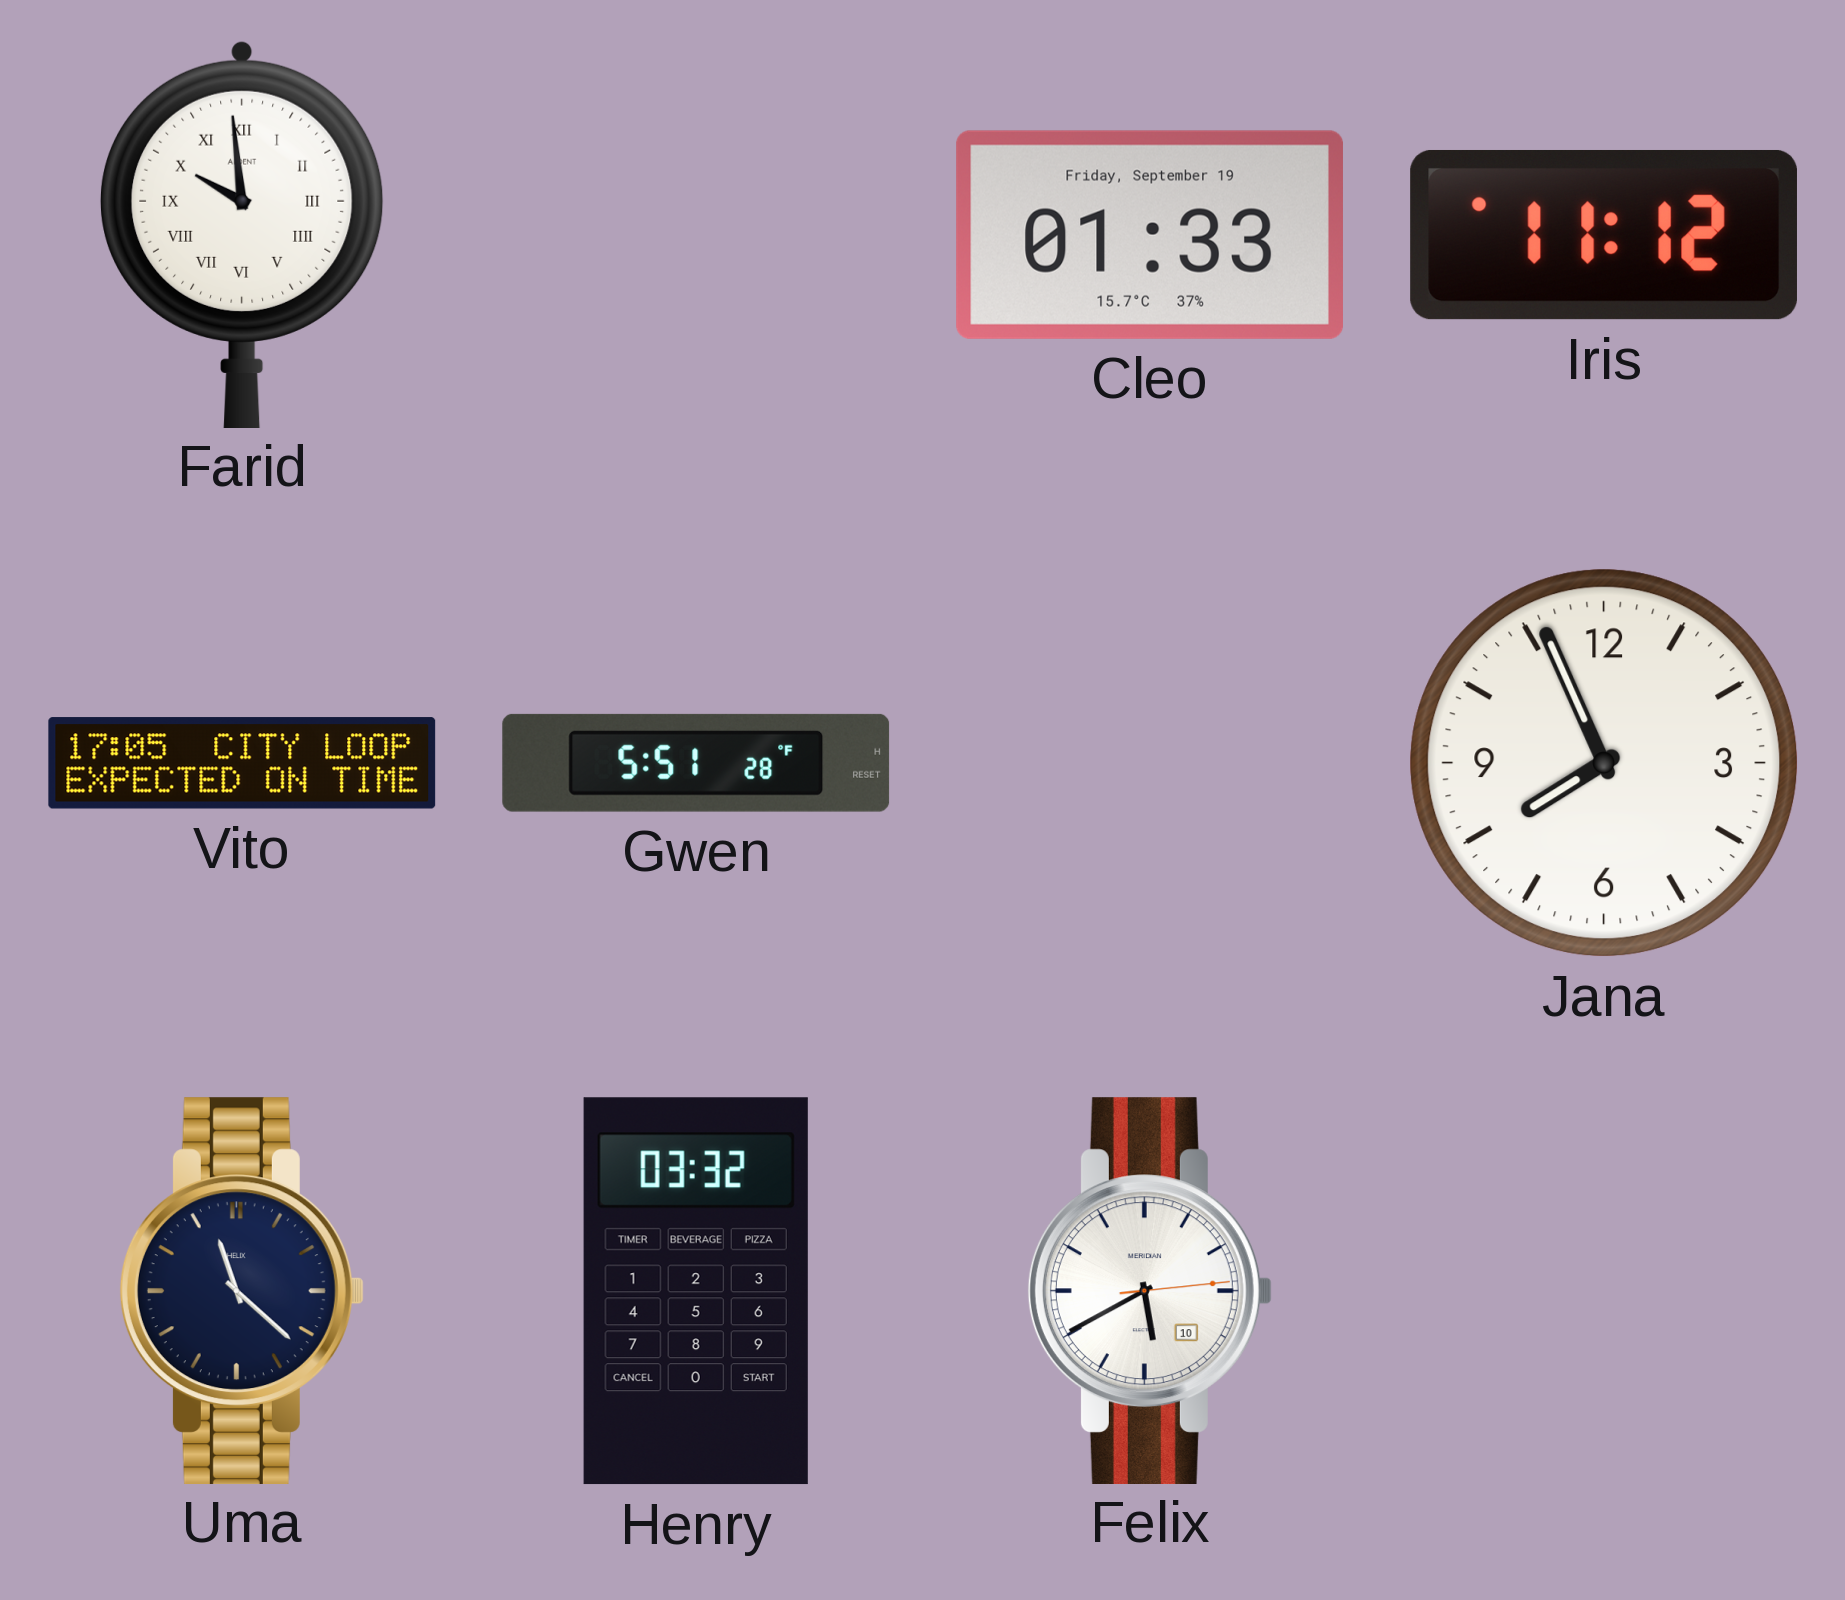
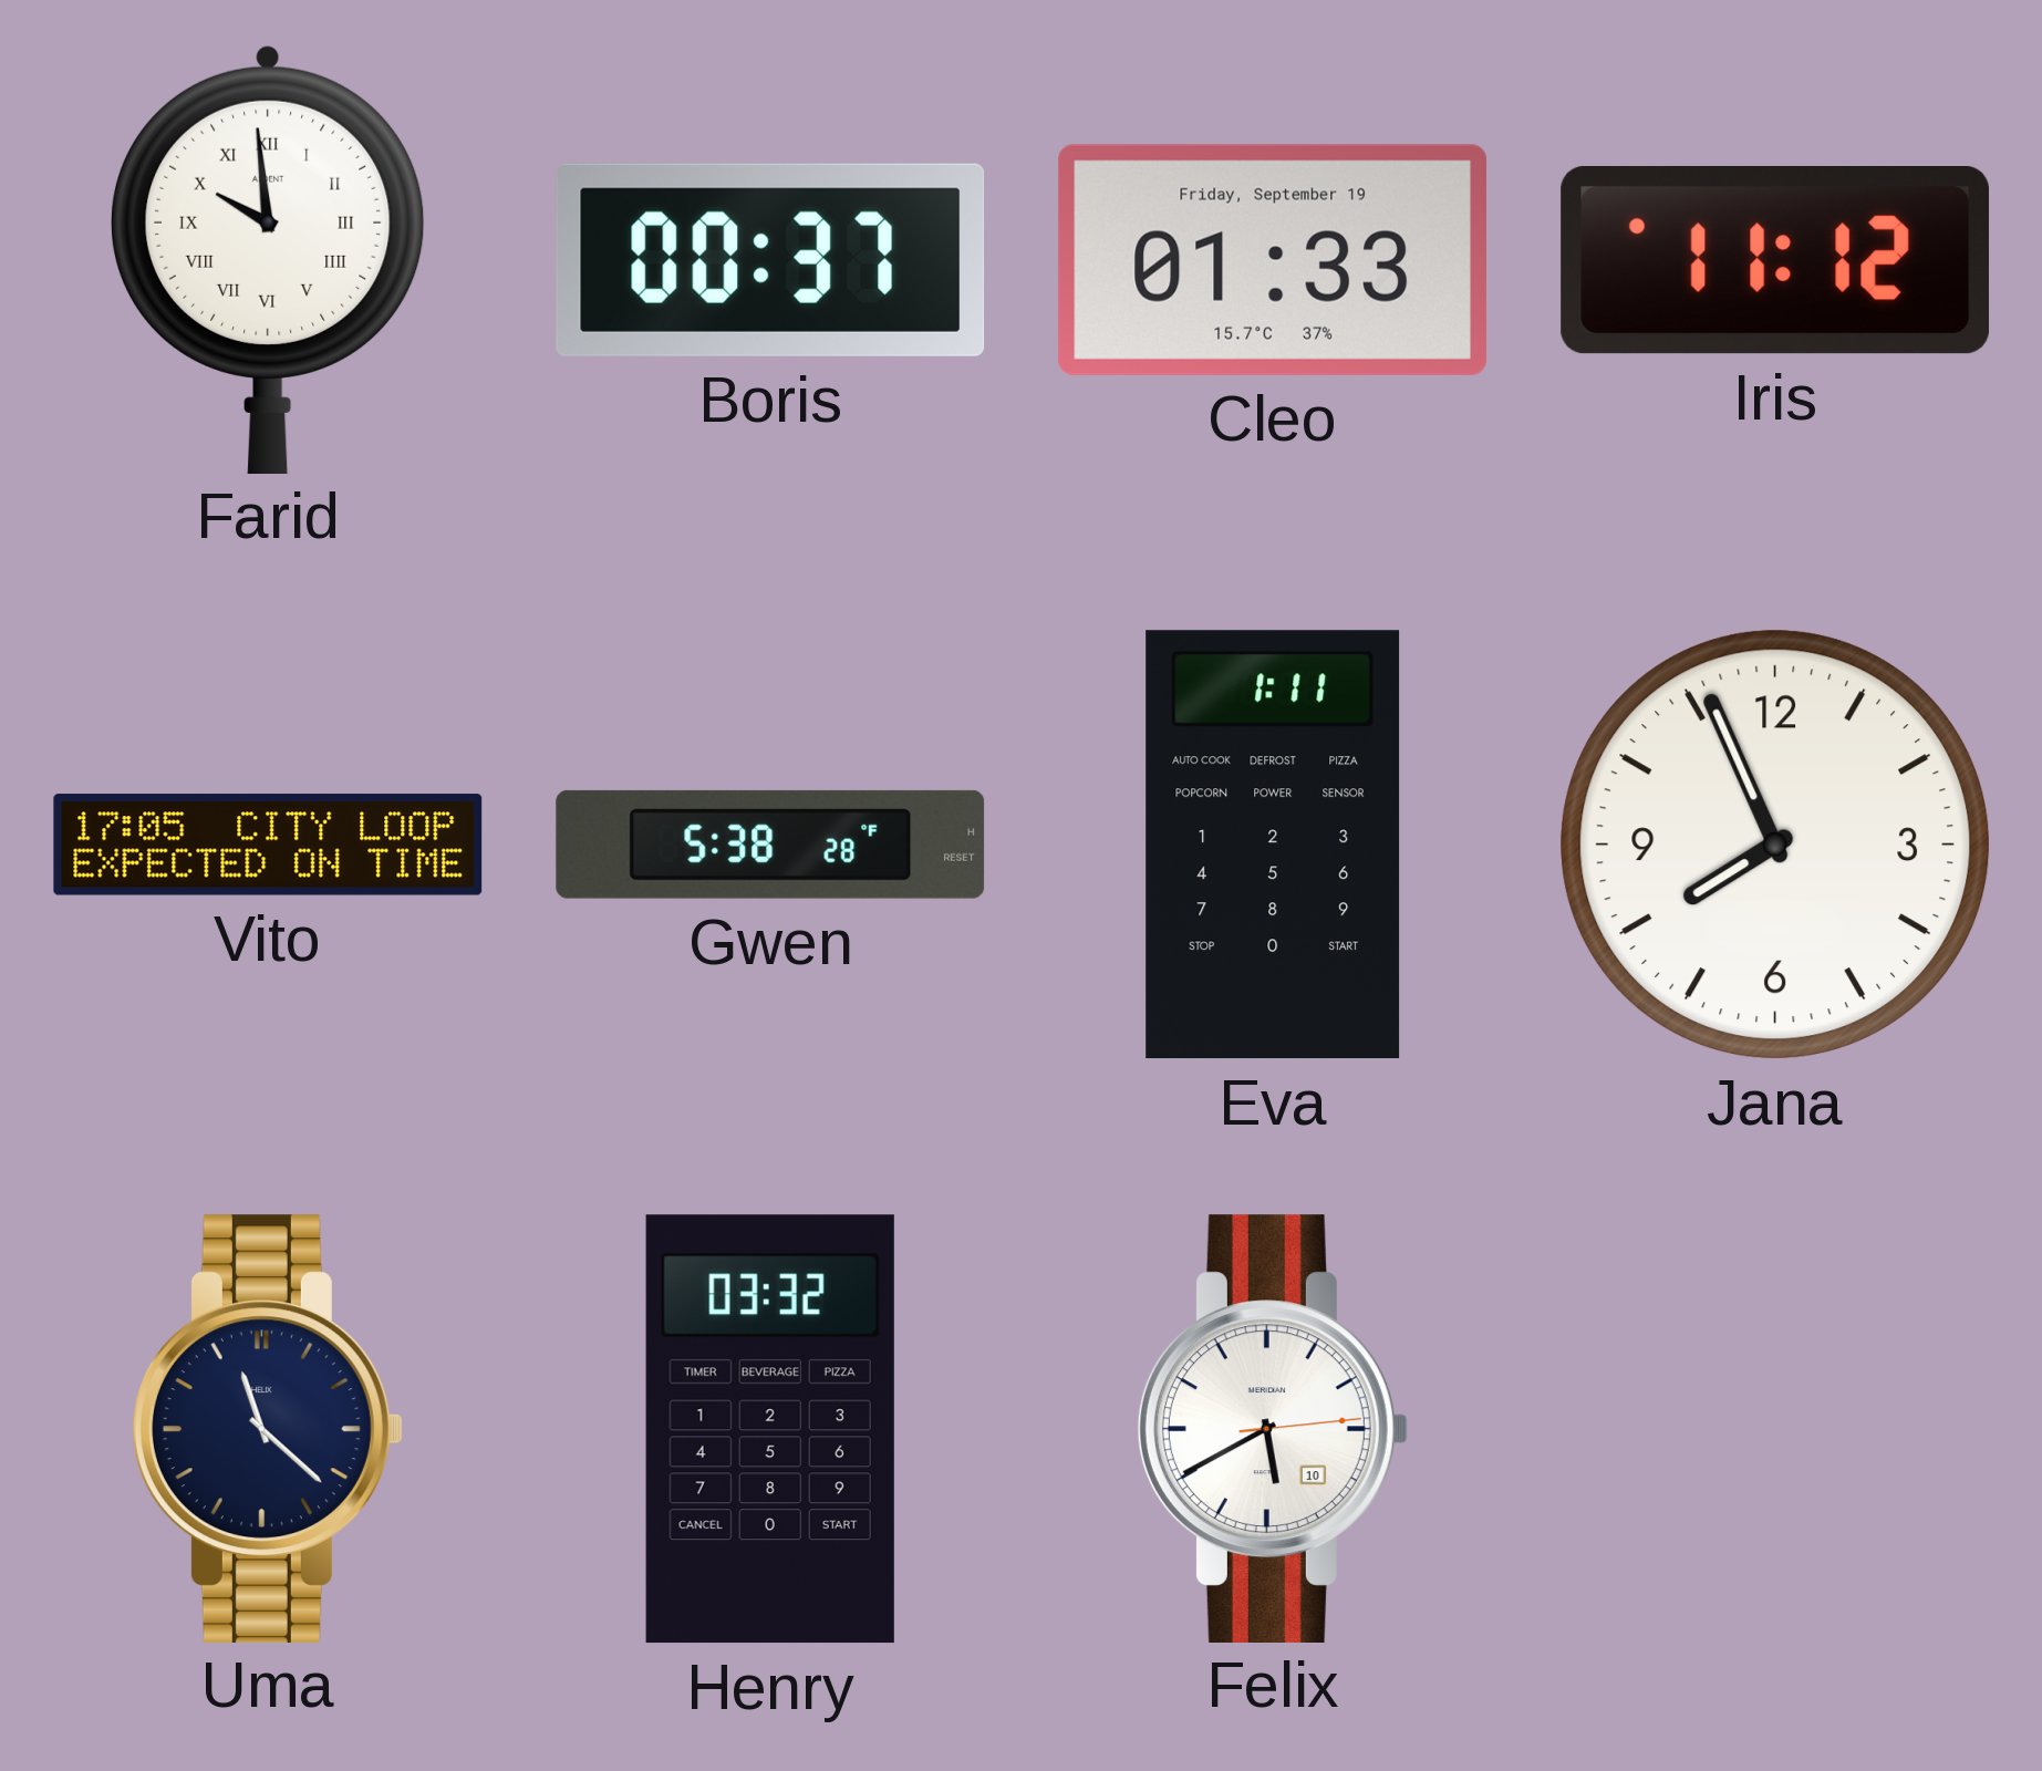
Boris: none -> 00:37
Gwen: 5:51 -> 5:38
Eva: none -> 1:11
